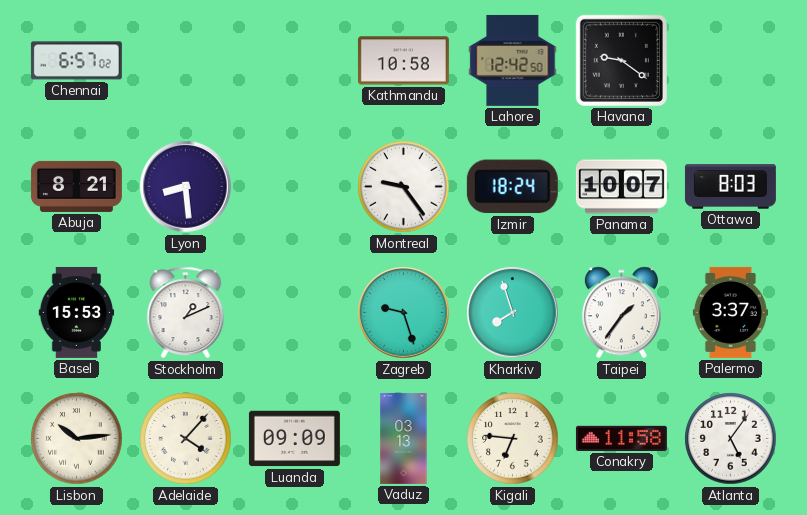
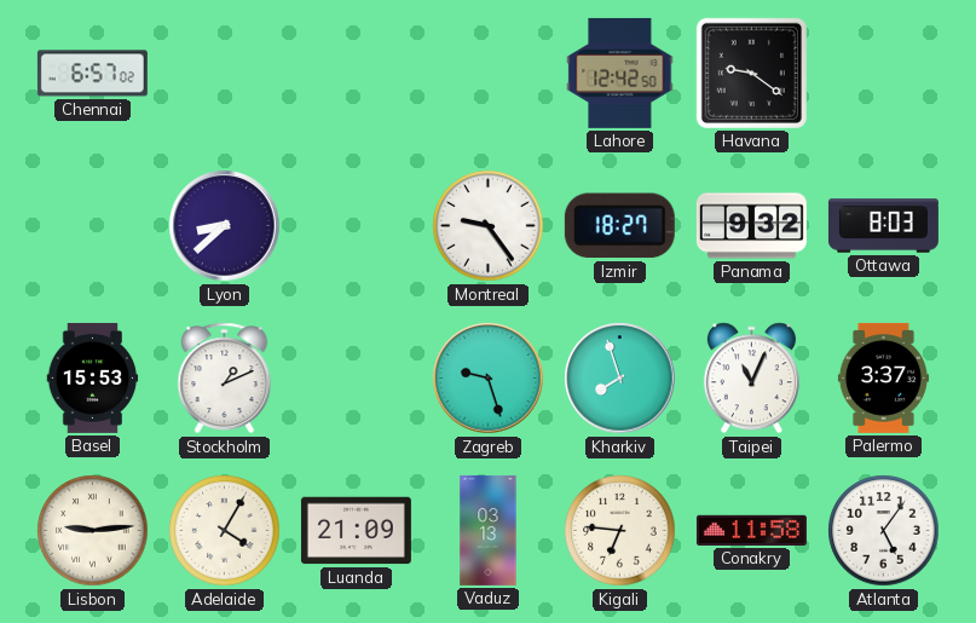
Kathmandu: 10:58 -> none
Abuja: 8:21 -> none
Lyon: 8:29 -> 8:38
Izmir: 18:24 -> 18:27
Panama: 10:07 -> 9:32
Taipei: 1:36 -> 11:04
Lisbon: 10:14 -> 9:14
Adelaide: 4:07 -> 4:05
Luanda: 09:09 -> 21:09
